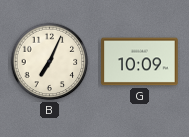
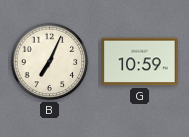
G: 10:09 -> 10:59
